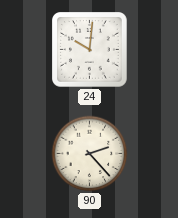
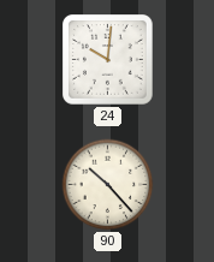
90: 2:23 -> 10:23
